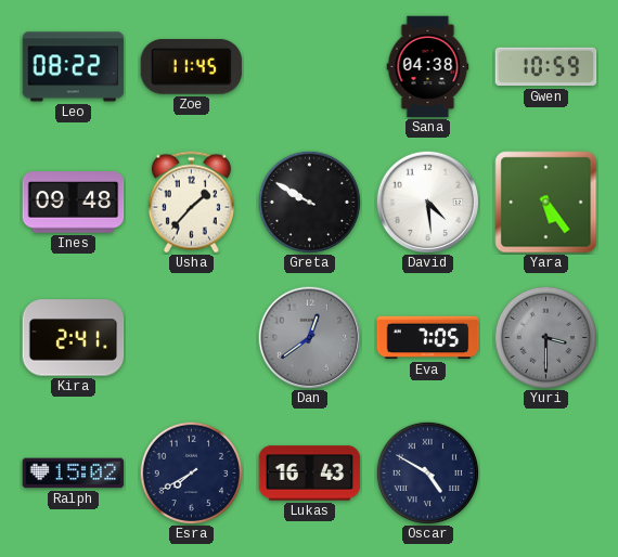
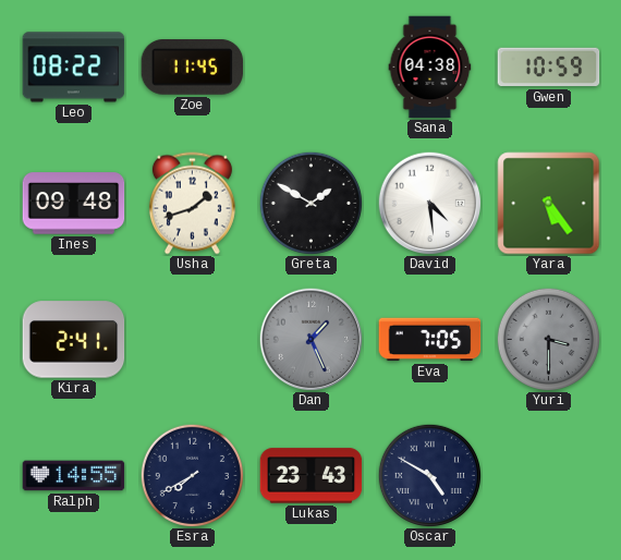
Usha: 1:37 -> 1:42
Greta: 9:50 -> 1:50
Dan: 12:39 -> 1:26
Ralph: 15:02 -> 14:55
Lukas: 16:43 -> 23:43
